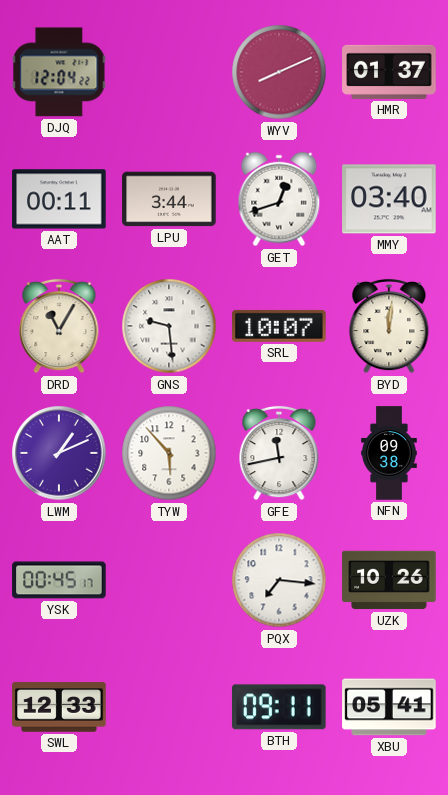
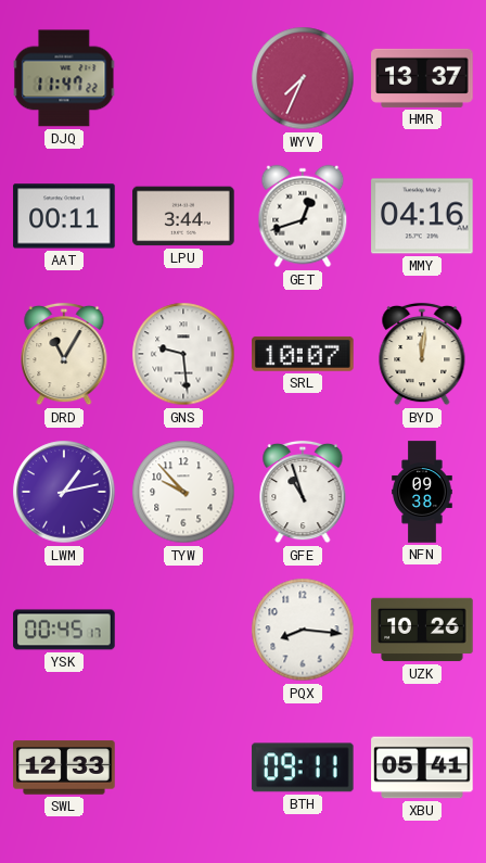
DJQ: 12:04 -> 11:47
WYV: 8:11 -> 7:34
HMR: 01:37 -> 13:37
MMY: 03:40 -> 04:16
LWM: 1:11 -> 1:13
TYW: 5:53 -> 9:53
GFE: 11:43 -> 10:57
PQX: 7:16 -> 8:16
